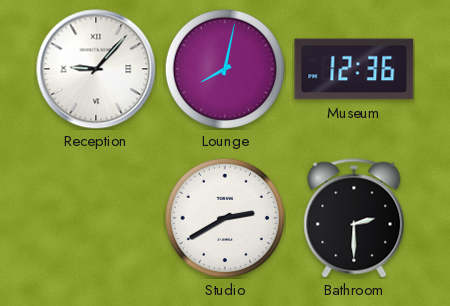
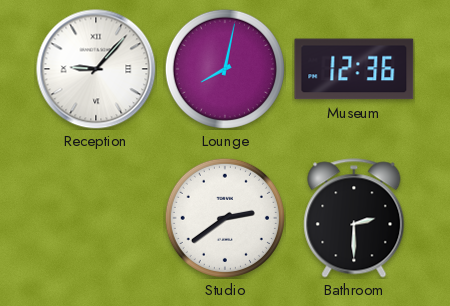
Studio: 2:40 -> 2:39
